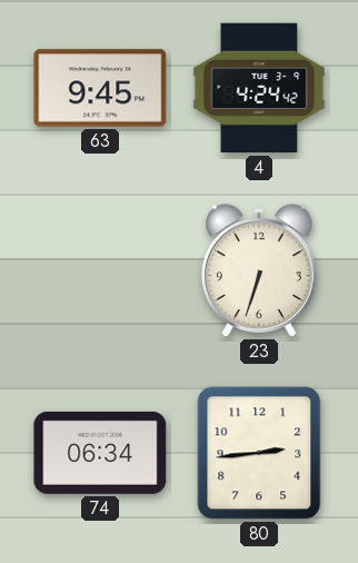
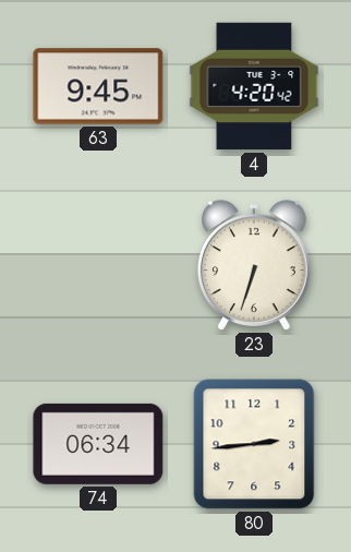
4: 4:24 -> 4:20
